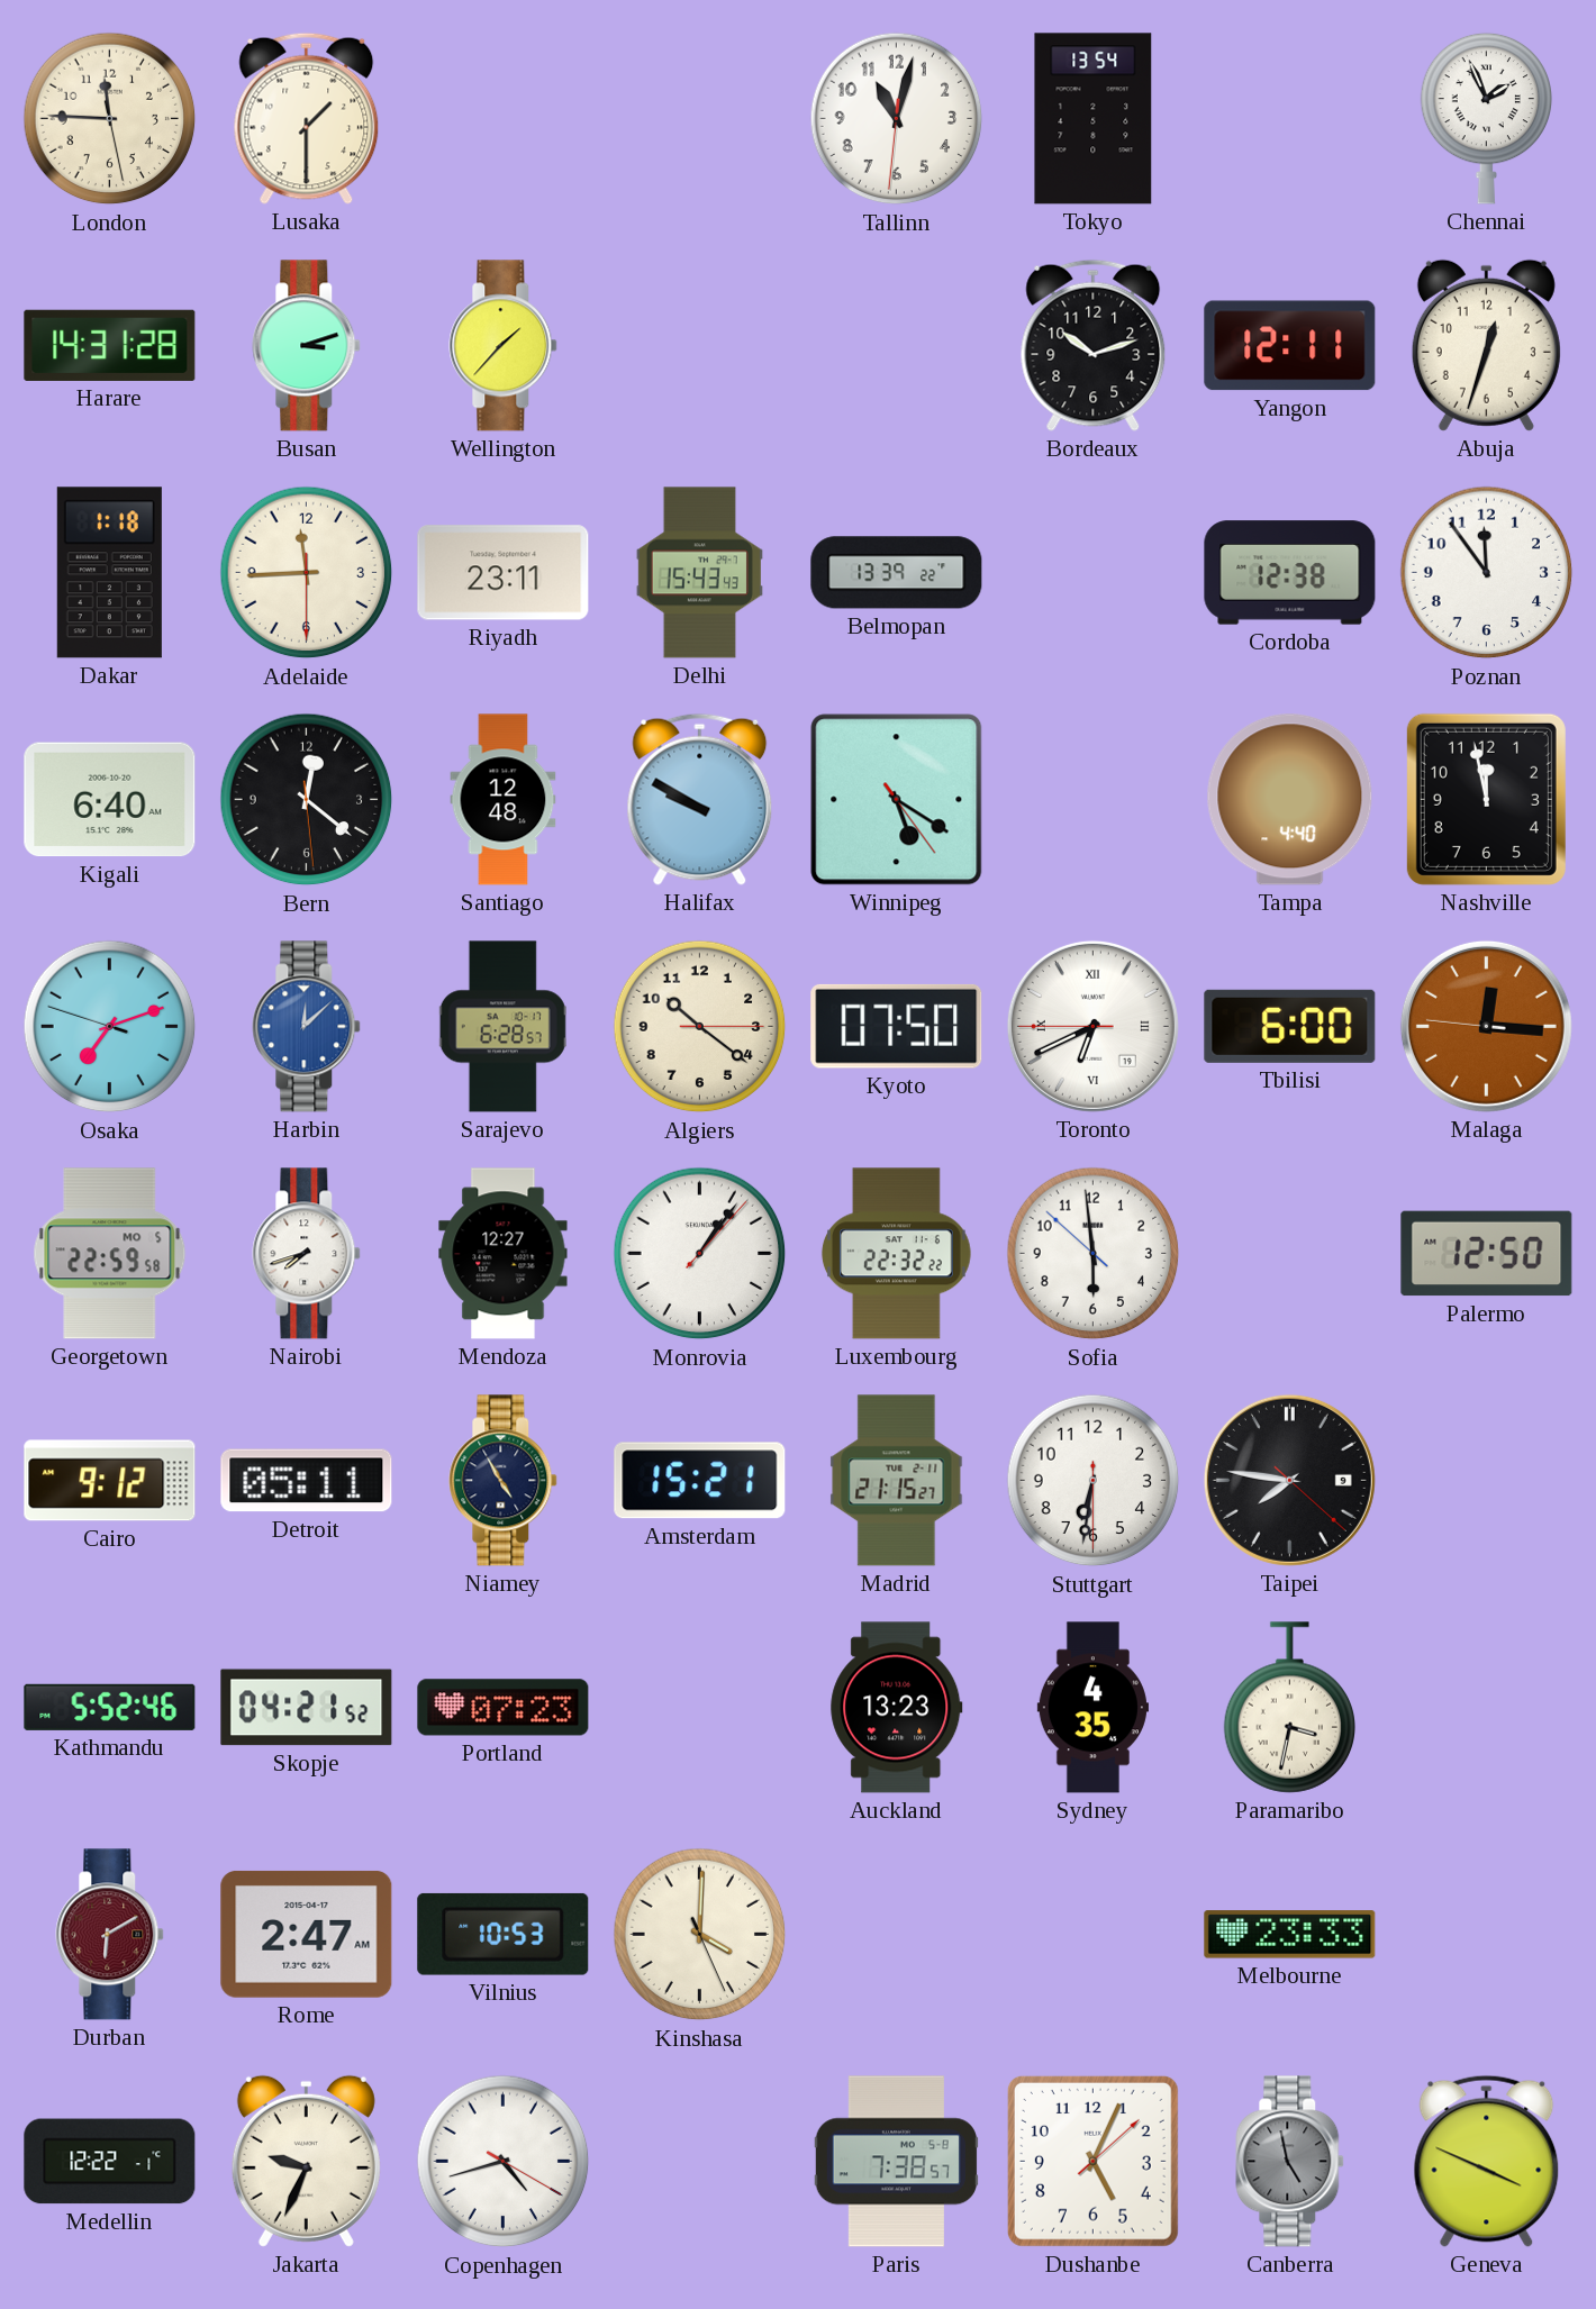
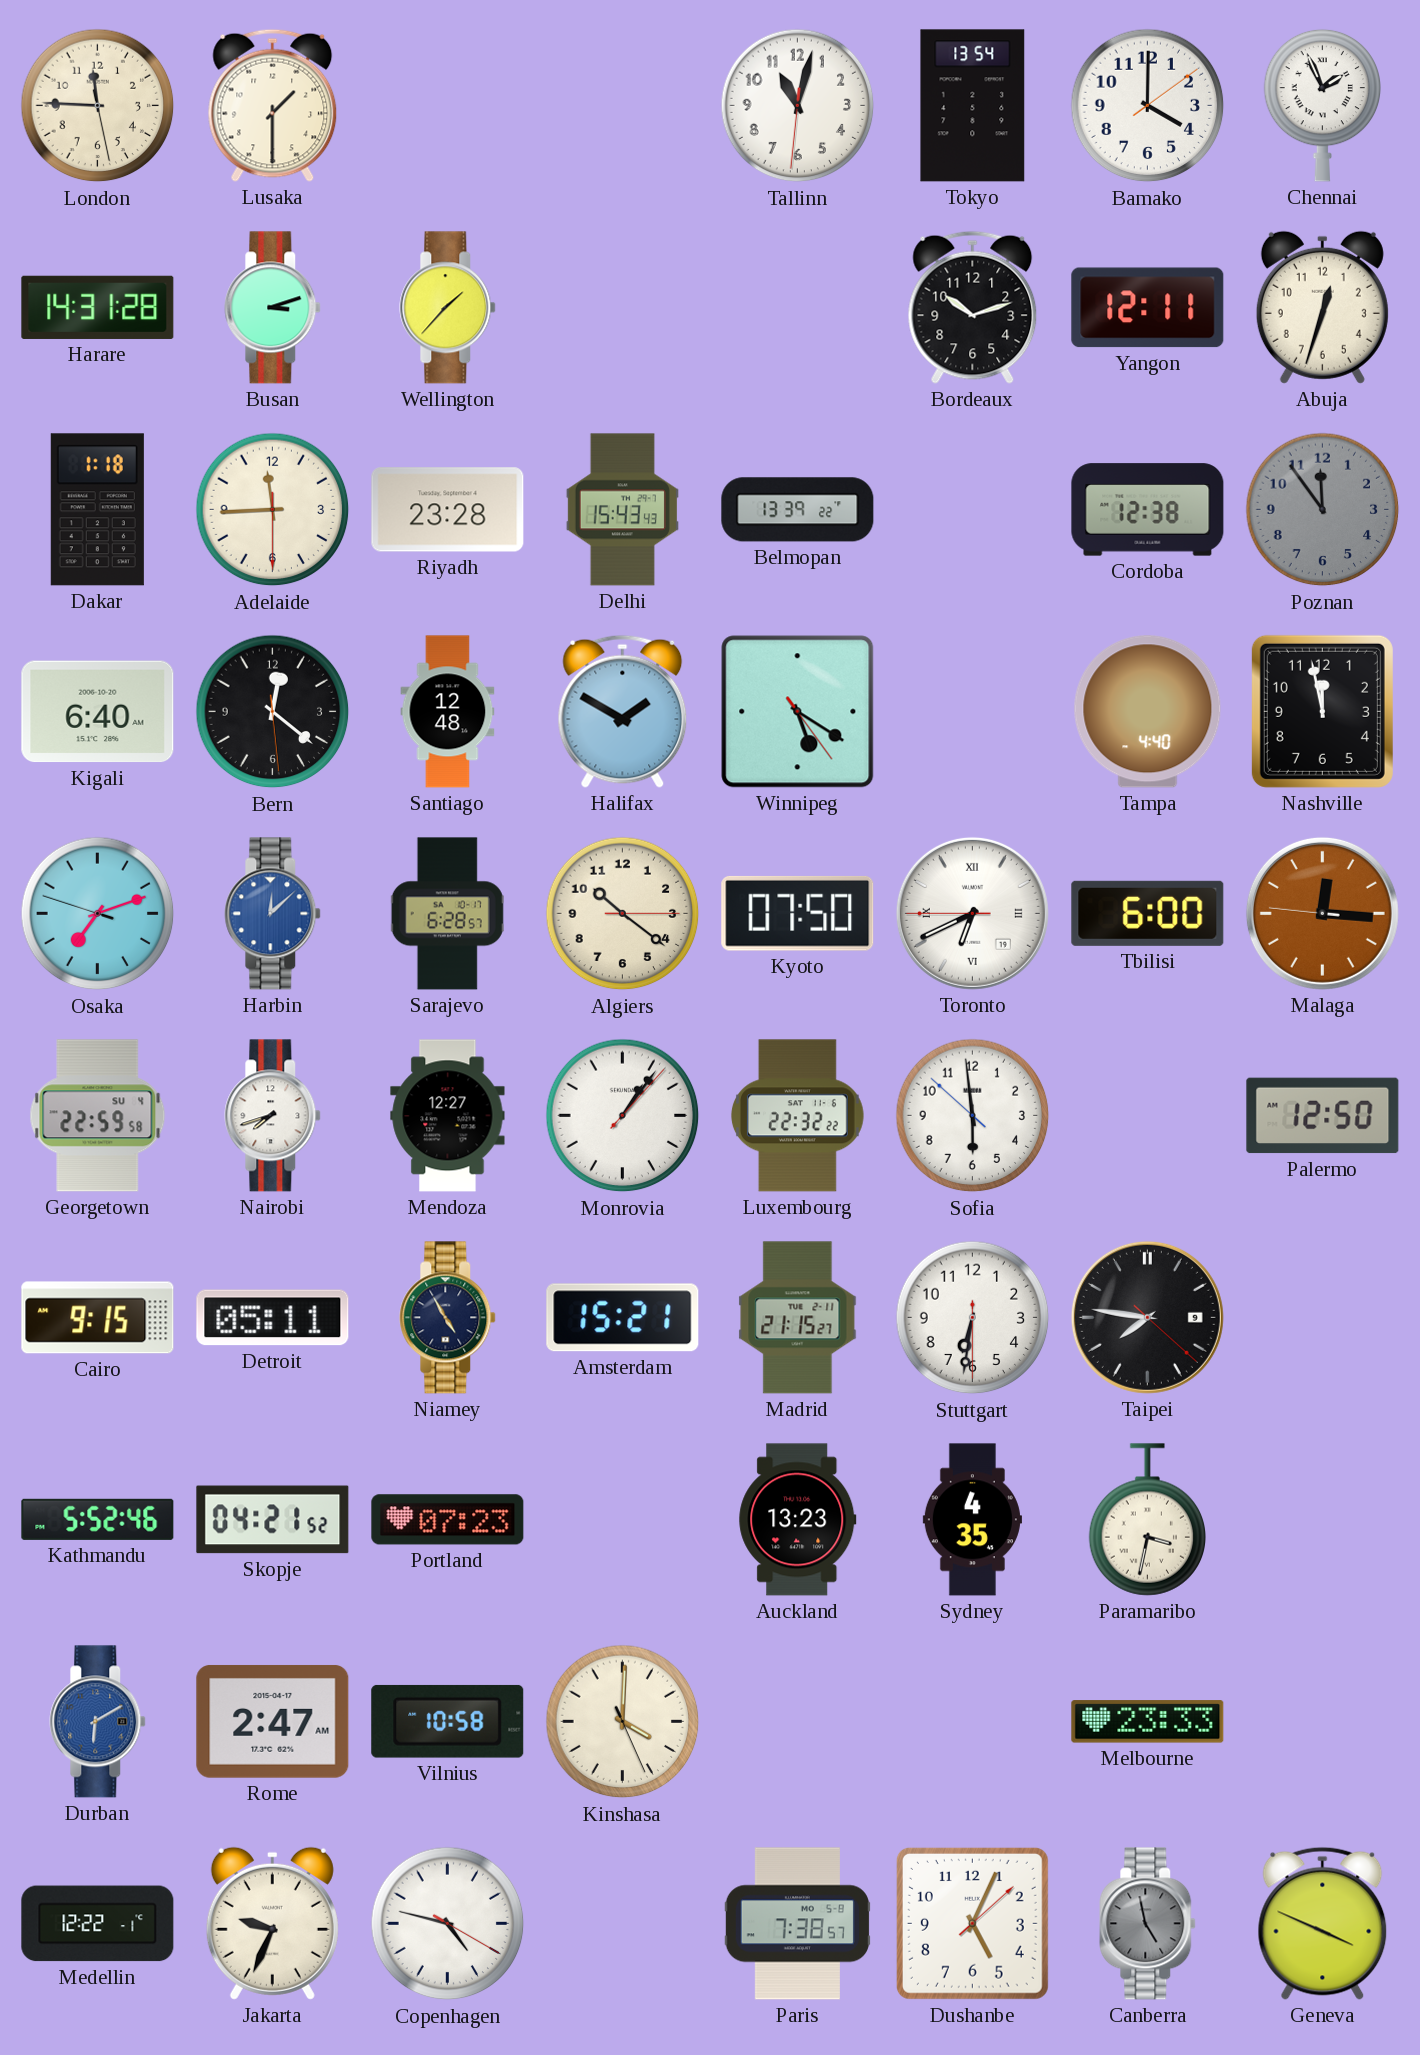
Bamako: none -> 4:00
Riyadh: 23:11 -> 23:28
Poznan dial: white -> grey
Halifax: 9:50 -> 1:50
Georgetown date: MO 5 -> SU 4
Cairo: 9:12 -> 9:15
Durban dial: burgundy -> blue
Vilnius: 10:53 -> 10:58
Copenhagen: 4:42 -> 4:47
